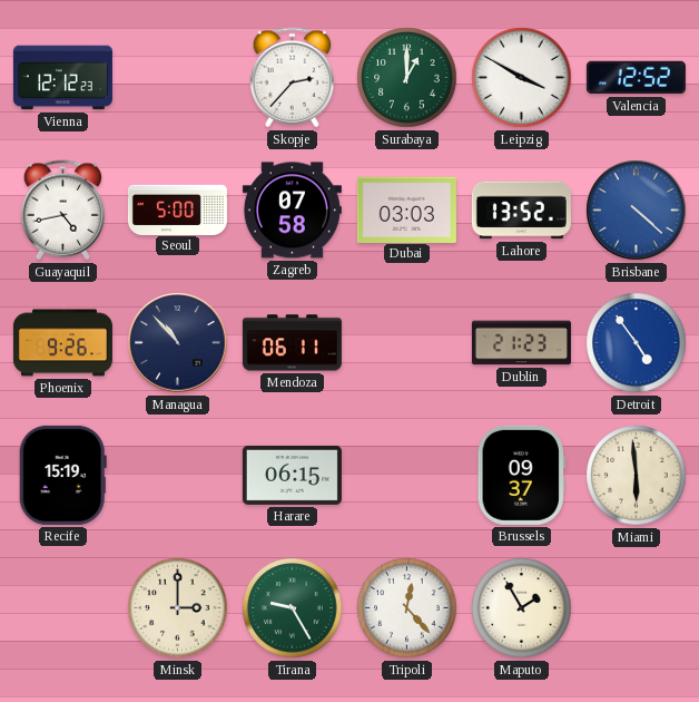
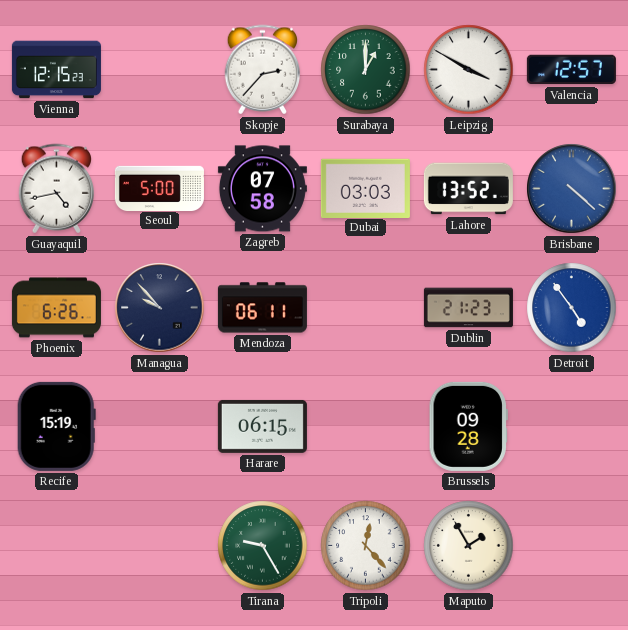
Vienna: 12:12 -> 12:15
Valencia: 12:52 -> 12:57
Phoenix: 9:26 -> 6:26
Managua: 10:53 -> 9:53
Brussels: 09:37 -> 09:28
Miami: 5:59 -> none
Minsk: 3:00 -> none
